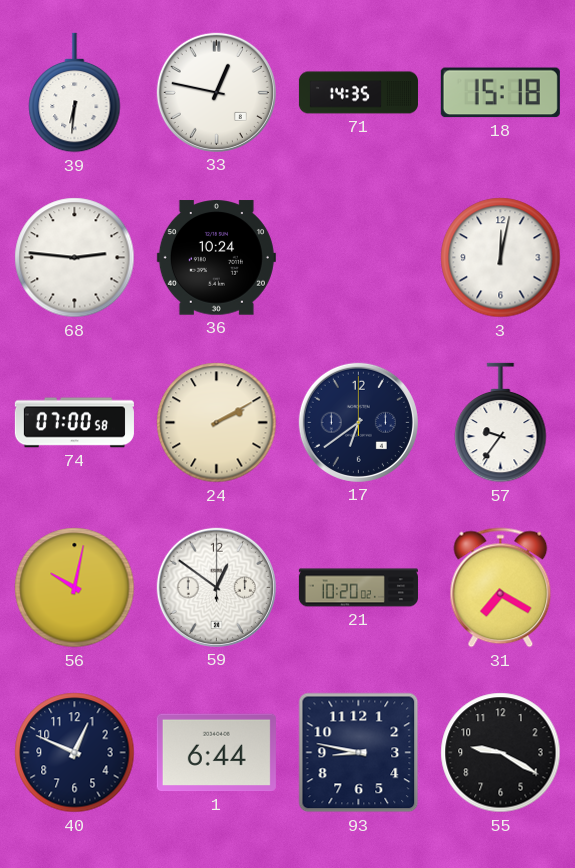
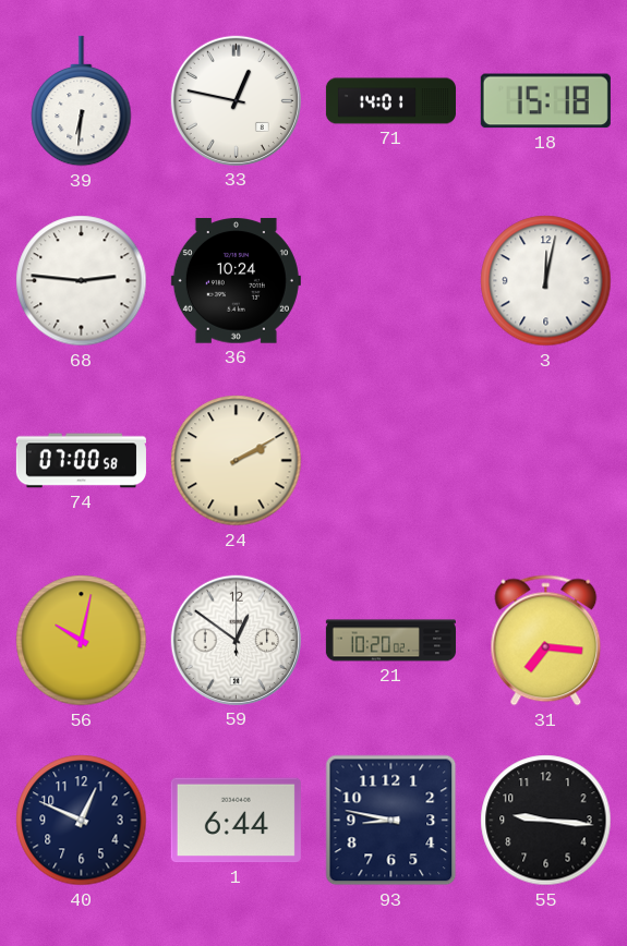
71: 14:35 -> 14:01
17: 6:39 -> none
57: 9:36 -> none
31: 7:20 -> 7:16
55: 9:20 -> 9:16
